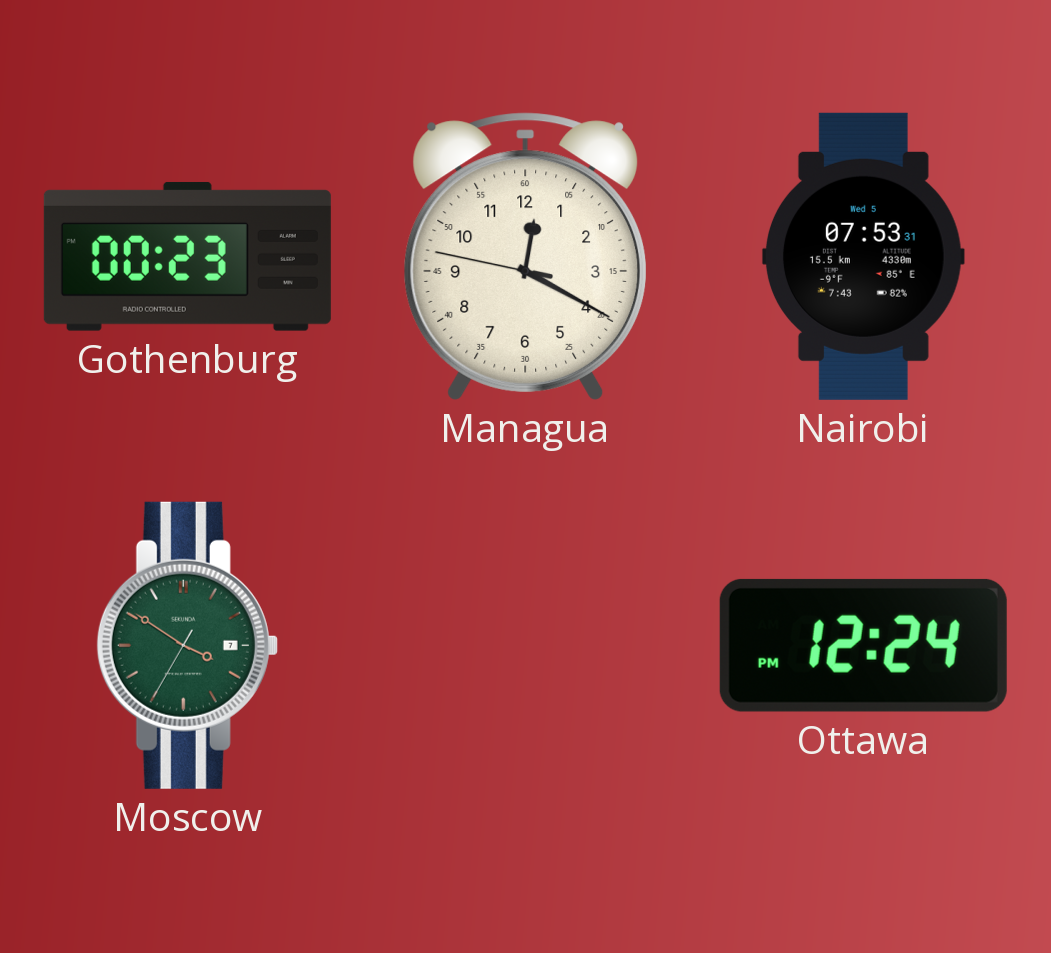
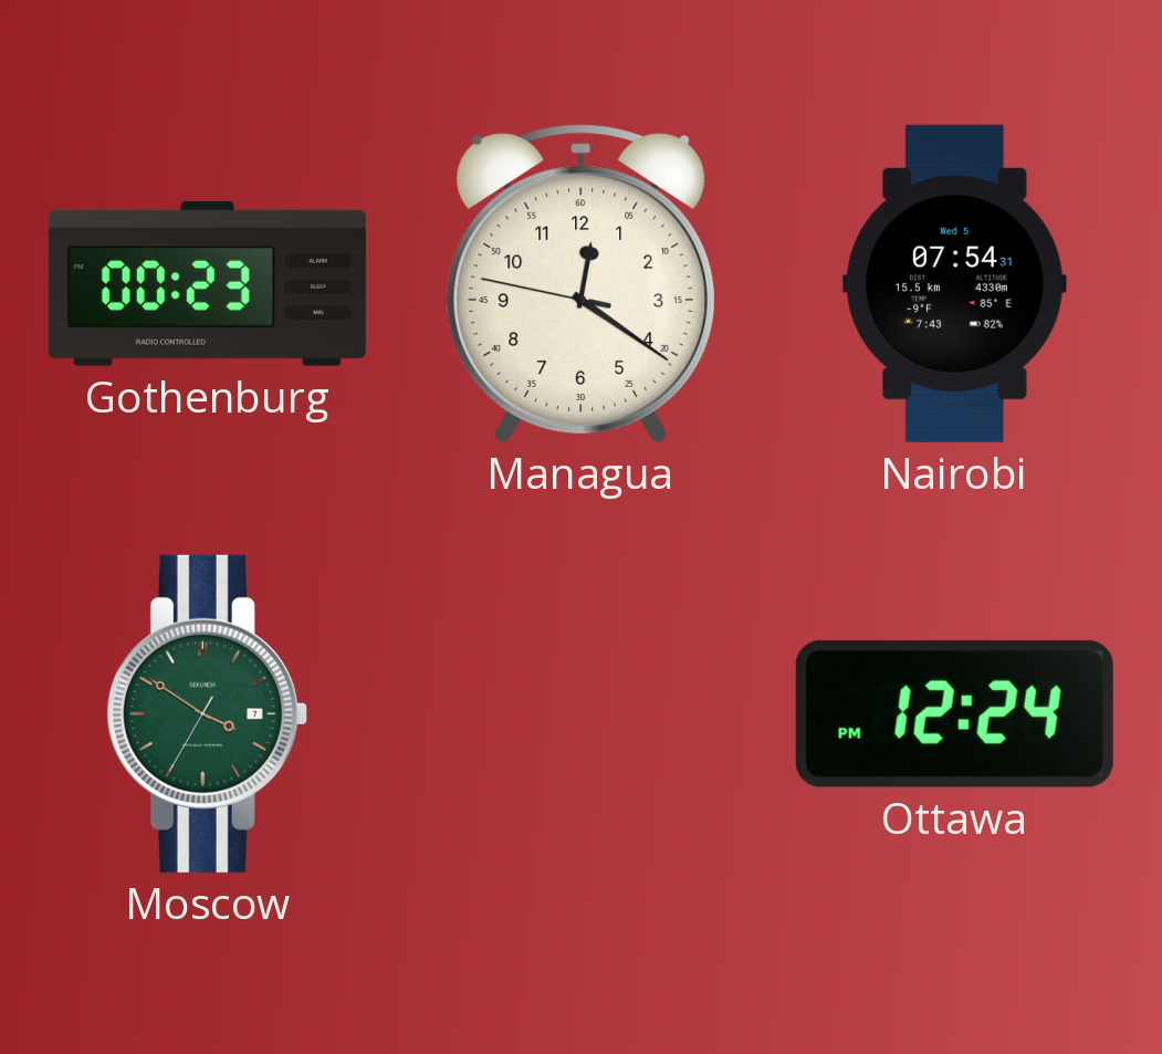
Managua: 12:19 -> 12:20
Nairobi: 07:53 -> 07:54
